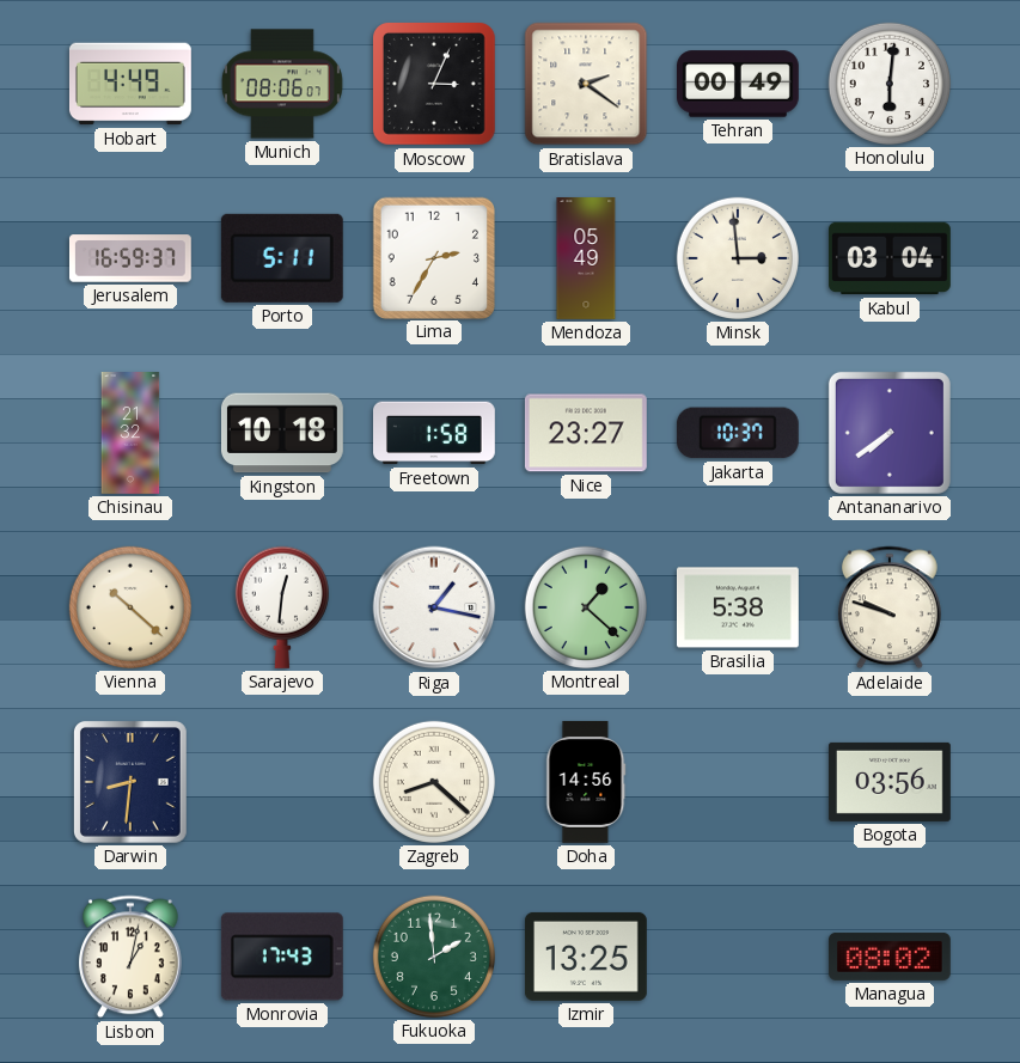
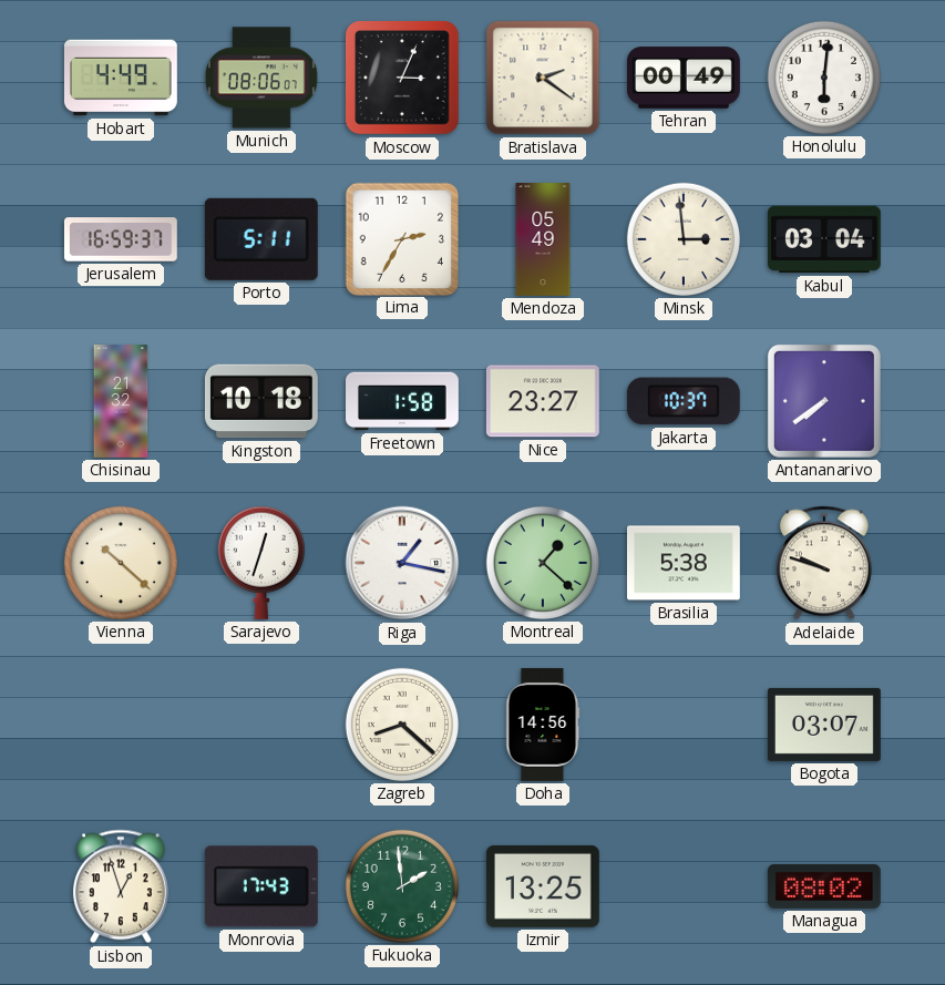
Sarajevo: 12:31 -> 12:33
Darwin: 8:31 -> none
Bogota: 03:56 -> 03:07
Lisbon: 1:02 -> 12:57
